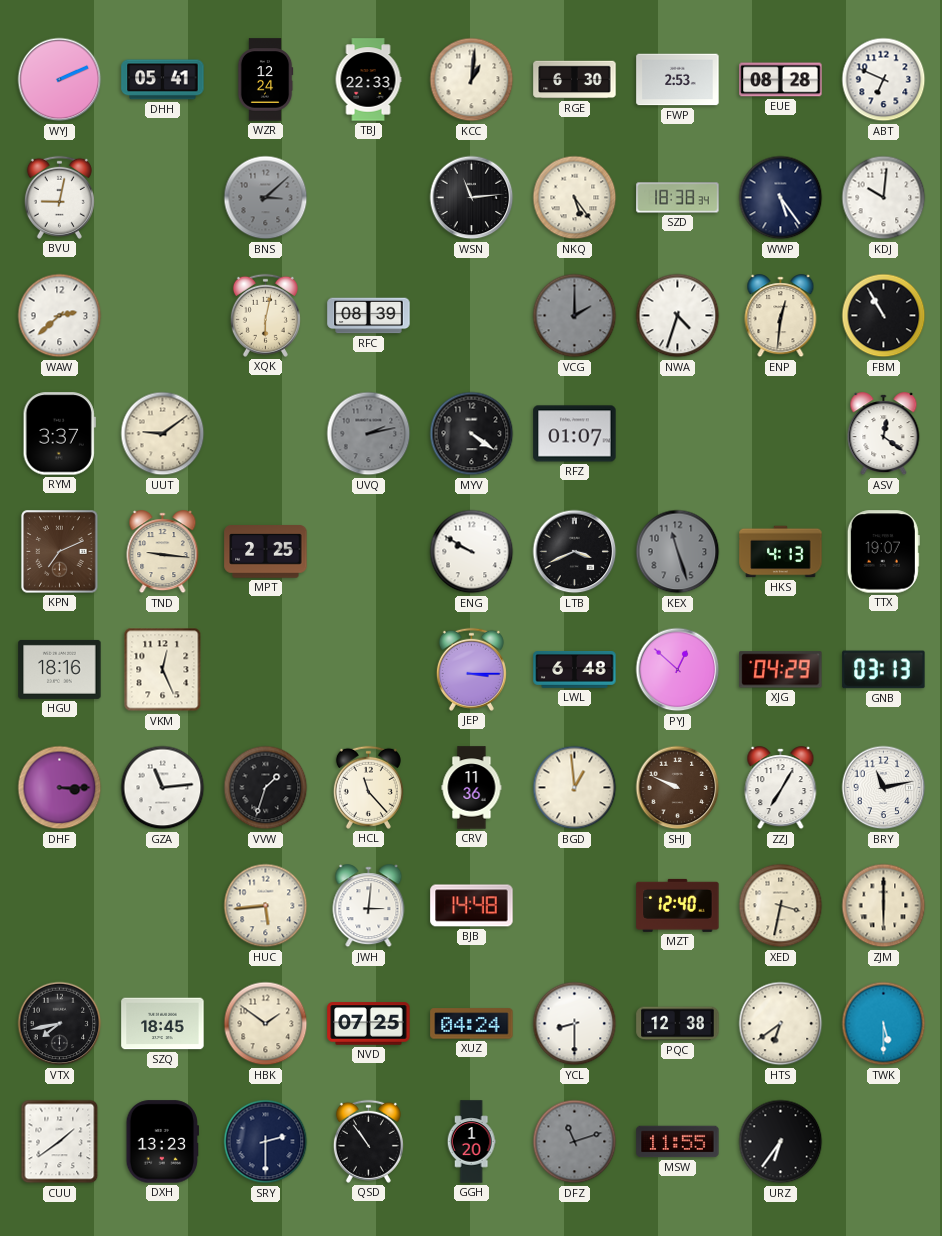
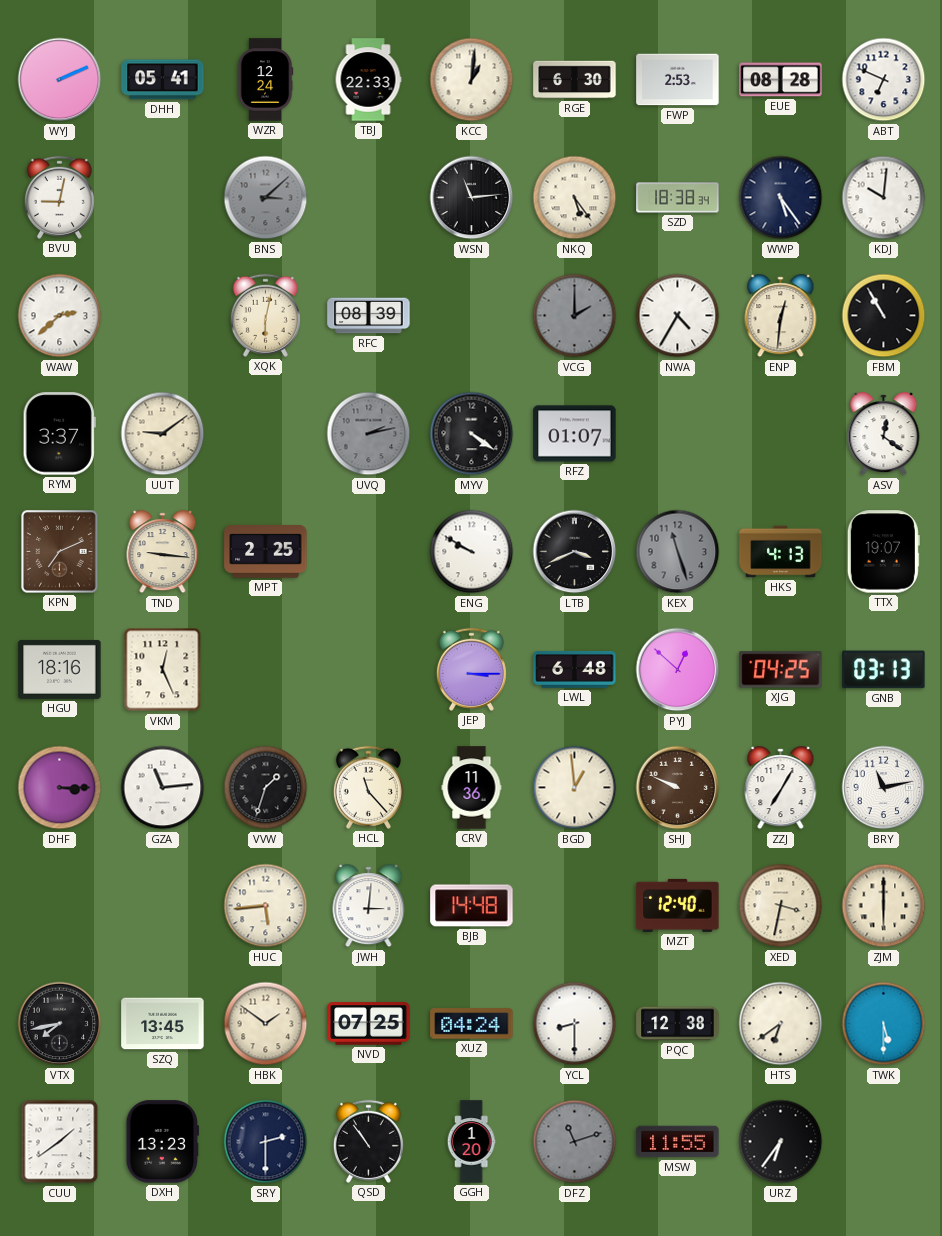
NWA: 4:33 -> 4:35
XJG: 04:29 -> 04:25
SZQ: 18:45 -> 13:45
